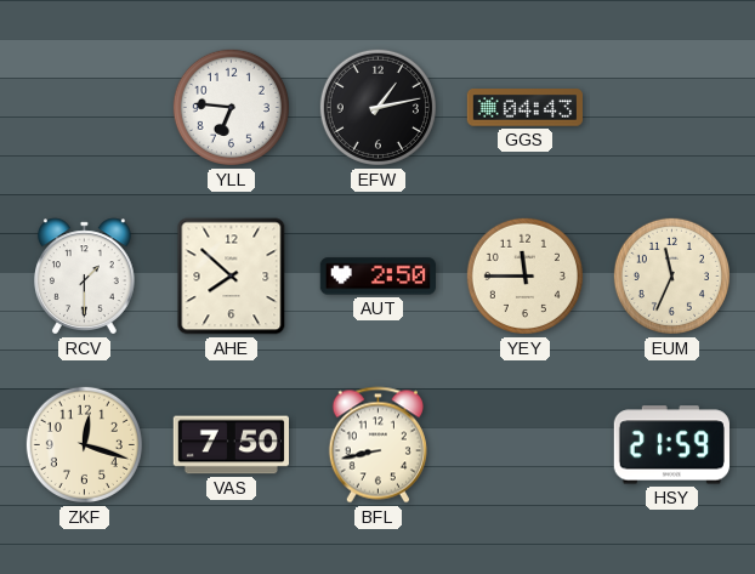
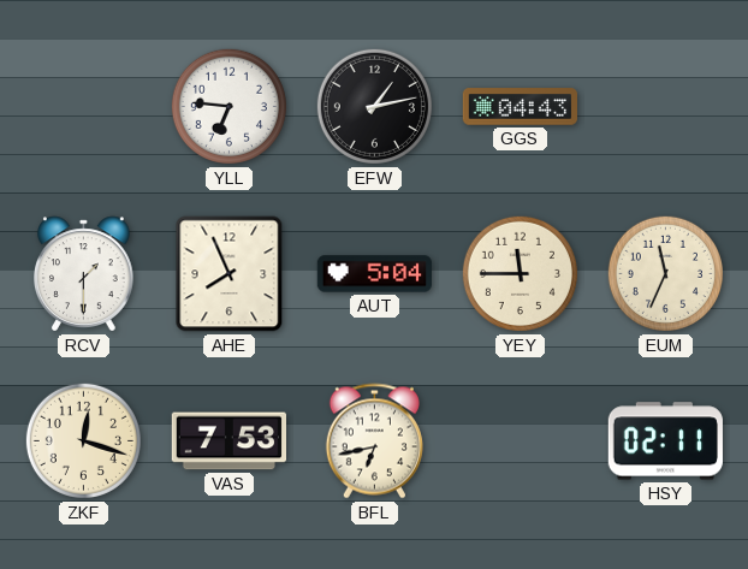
AHE: 7:52 -> 7:56
AUT: 2:50 -> 5:04
VAS: 7:50 -> 7:53
BFL: 8:43 -> 6:43
HSY: 21:59 -> 02:11
